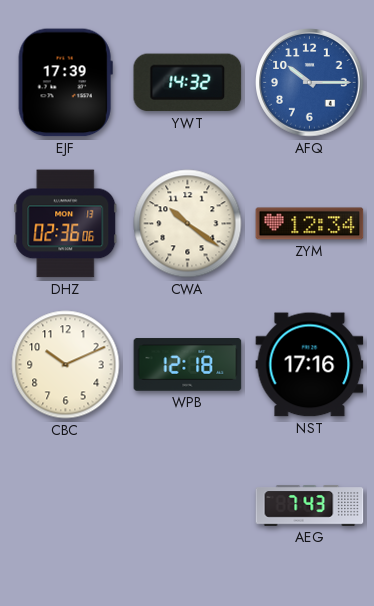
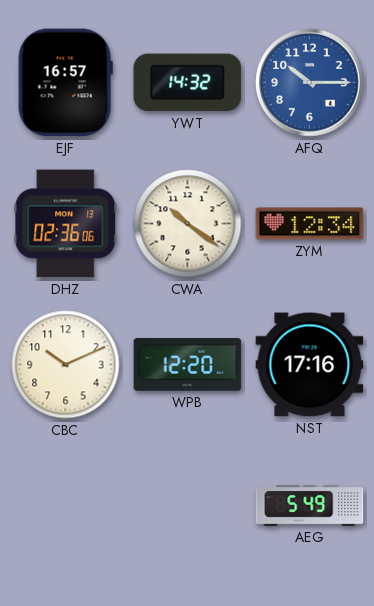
EJF: 17:39 -> 16:57
WPB: 12:18 -> 12:20
AEG: 7:43 -> 5:49
